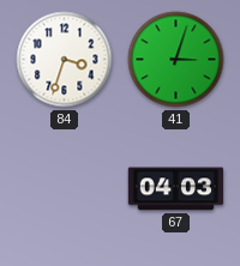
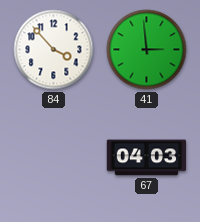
84: 3:33 -> 3:53
41: 3:03 -> 2:59
